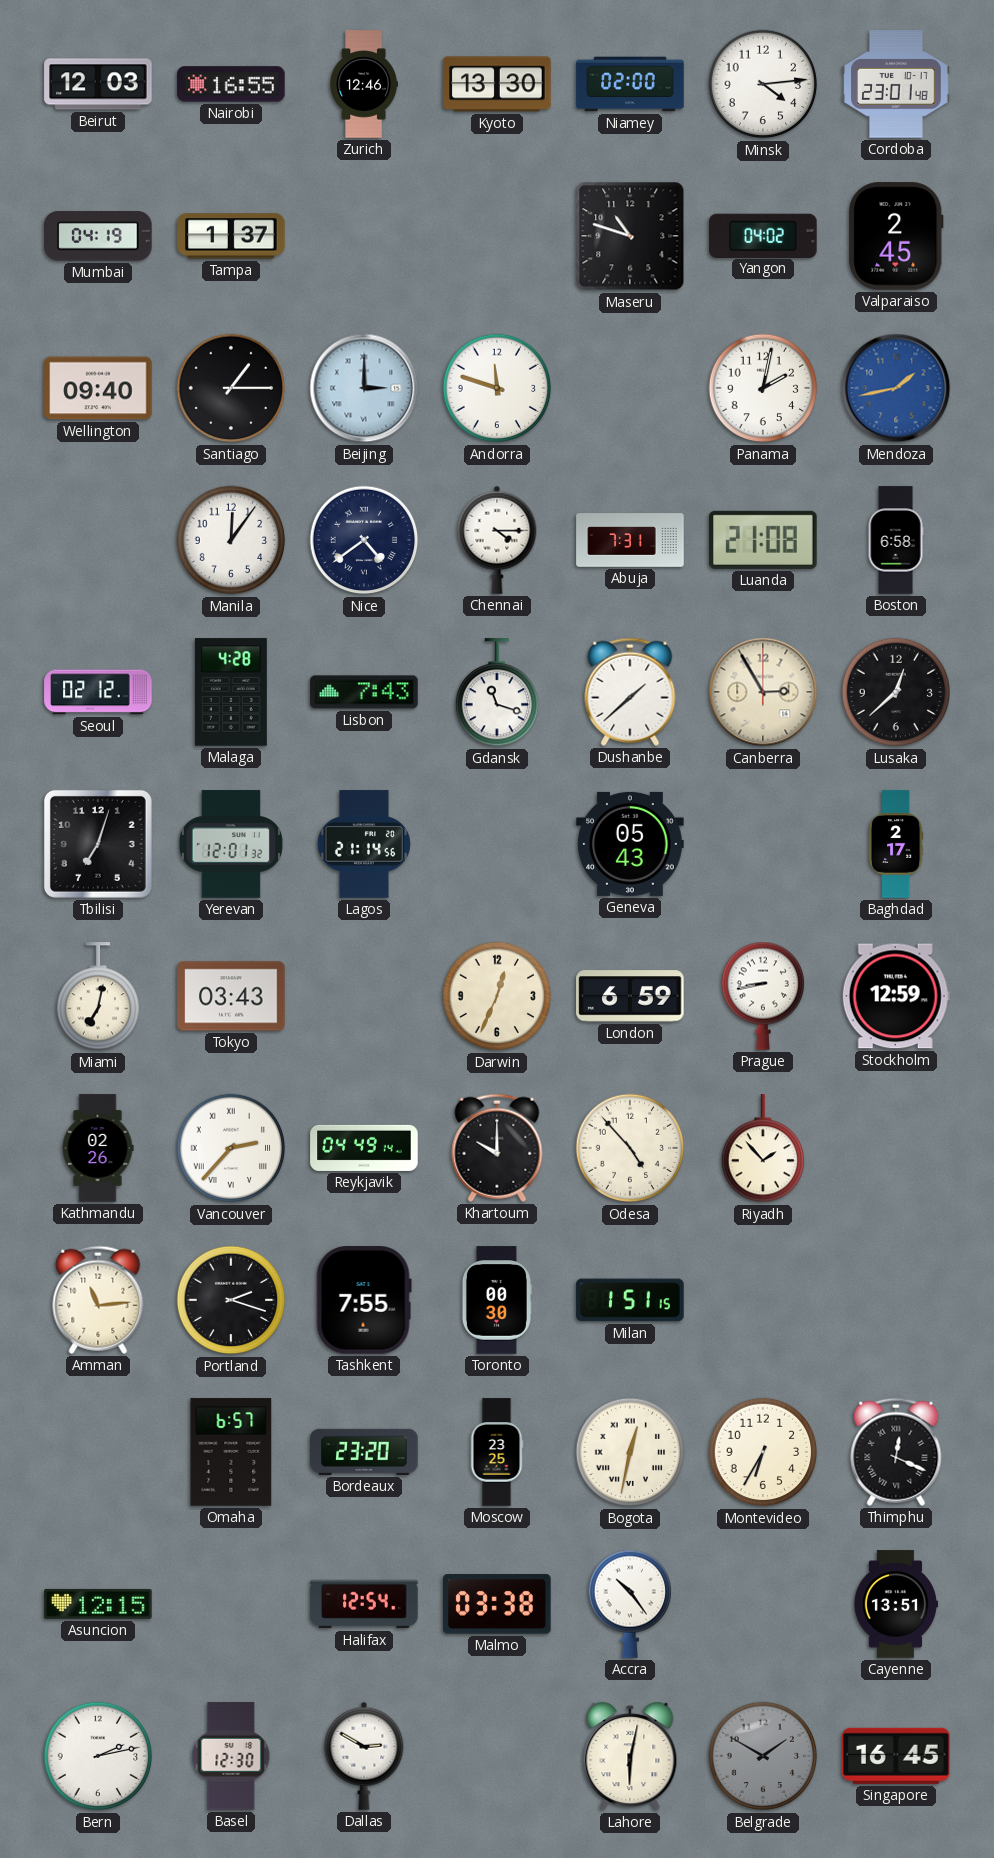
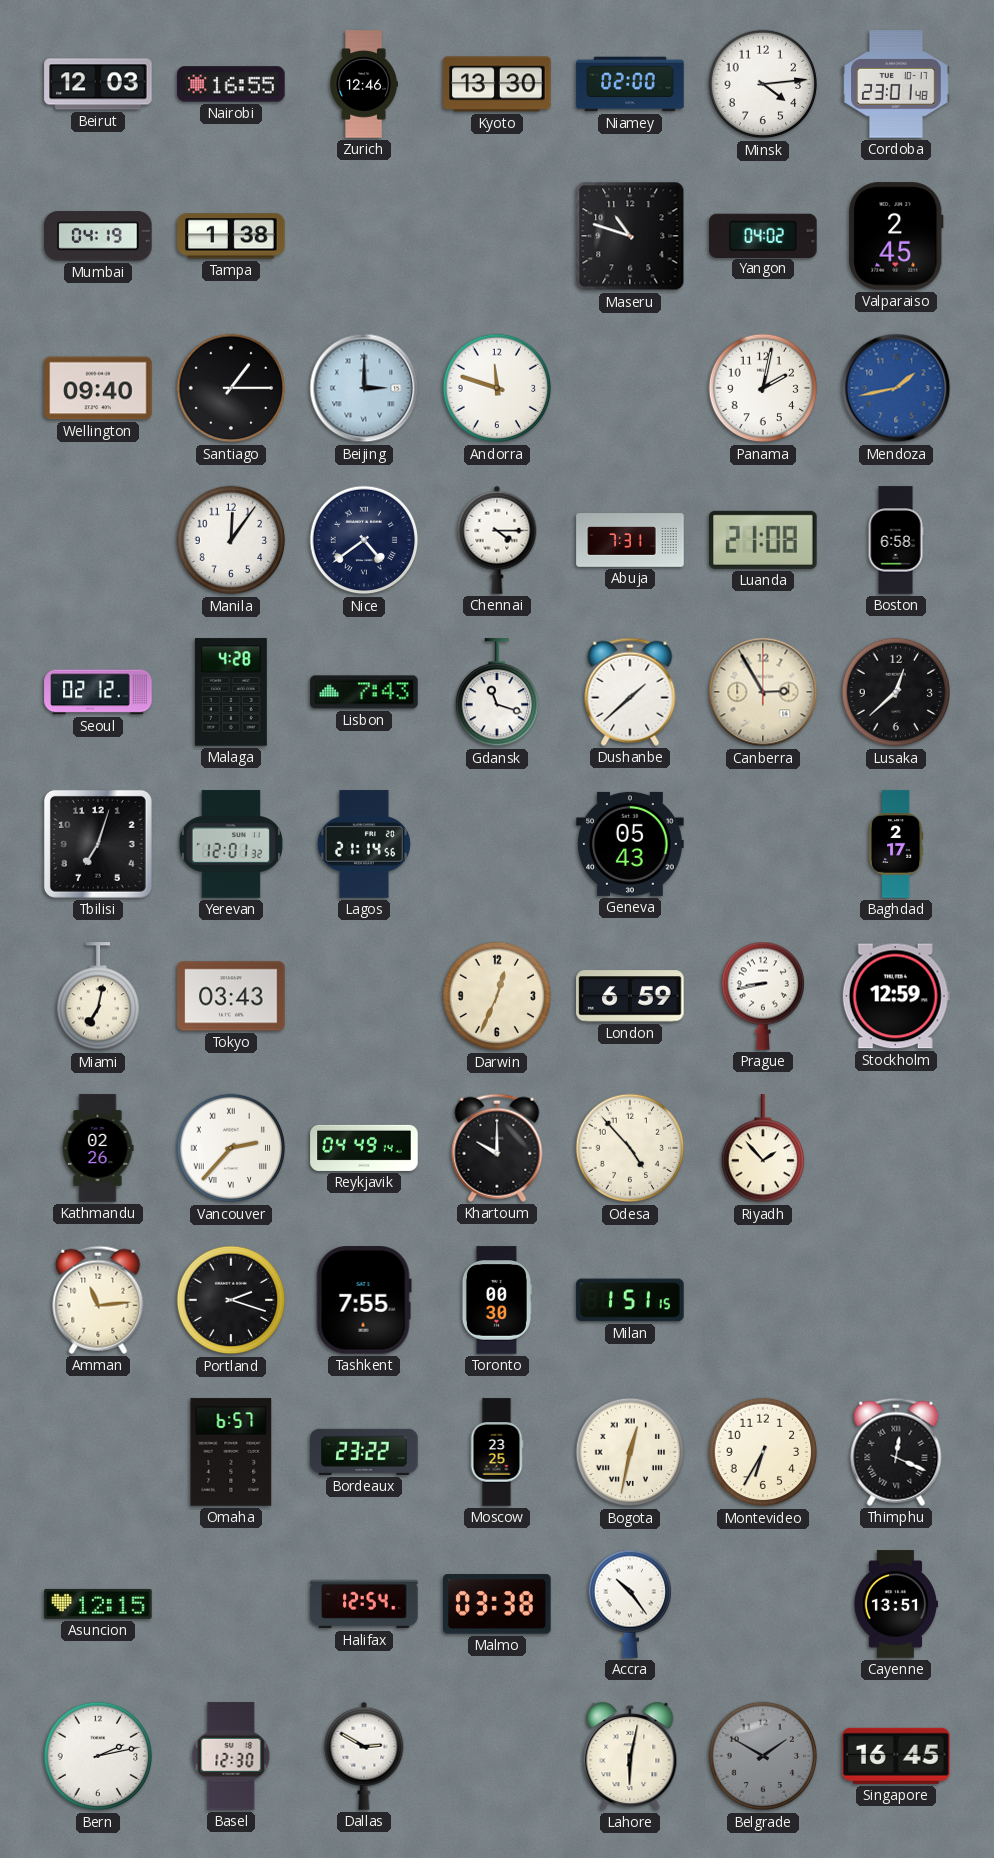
Tampa: 1:37 -> 1:38
Bordeaux: 23:20 -> 23:22
